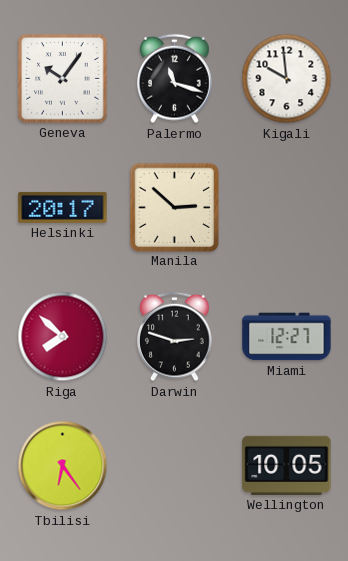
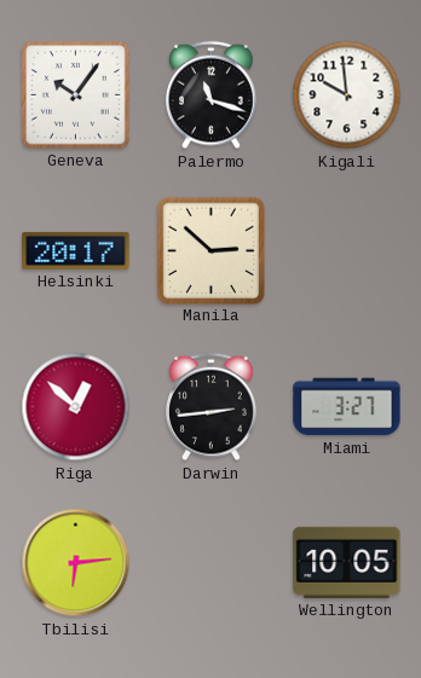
Riga: 7:52 -> 12:52
Darwin: 2:48 -> 2:44
Miami: 12:27 -> 3:27
Tbilisi: 6:24 -> 6:14
